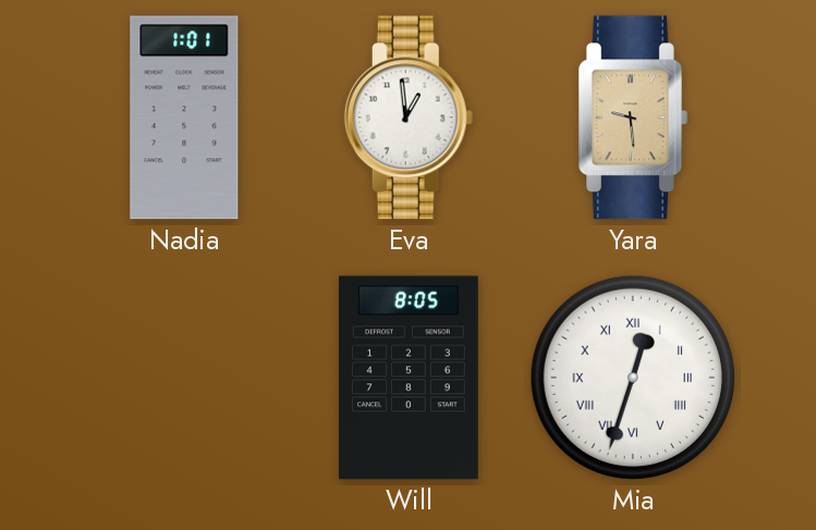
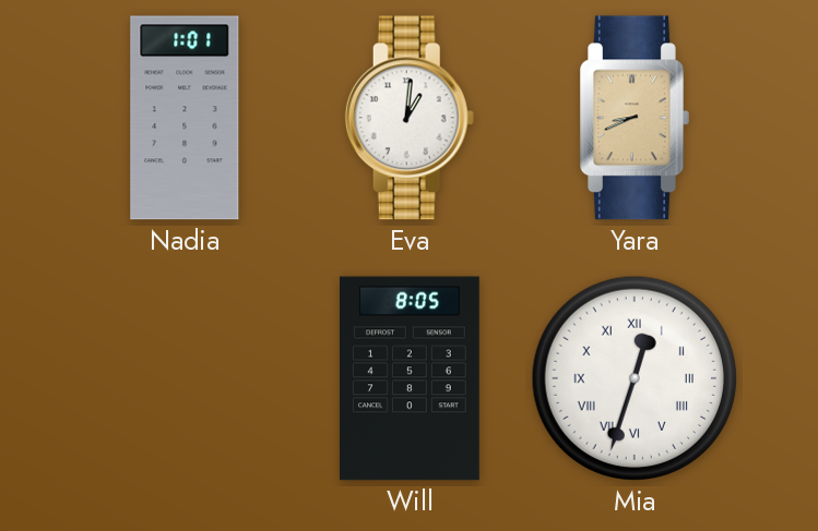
Eva: 12:59 -> 1:01
Yara: 9:29 -> 8:41
